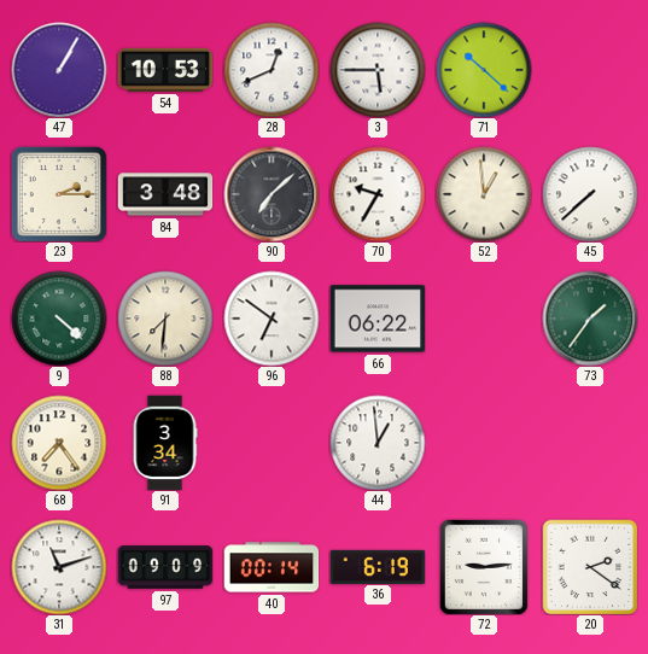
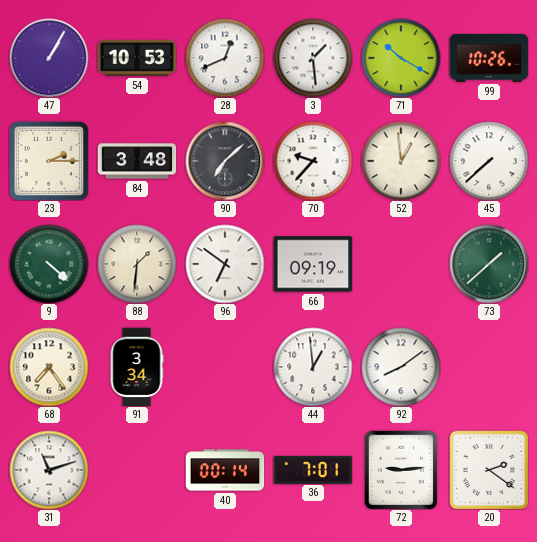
3: 5:45 -> 1:29
71: 10:22 -> 10:20
99: none -> 10:26
70: 9:35 -> 9:37
88: 7:31 -> 1:31
66: 06:22 -> 09:19
73: 1:36 -> 1:38
92: none -> 8:09
97: 09:09 -> none
36: 6:19 -> 7:01
